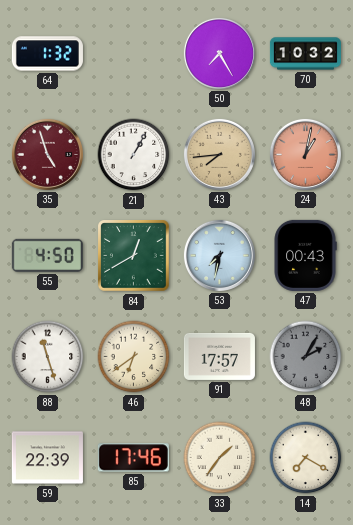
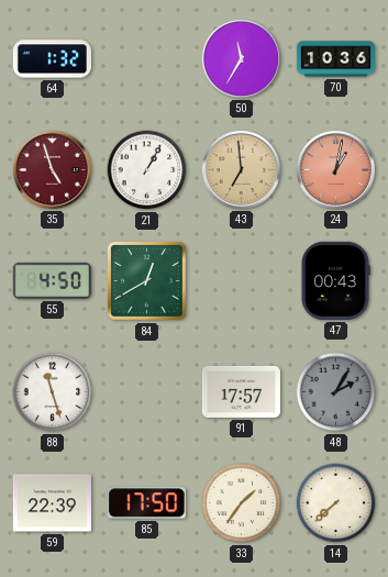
50: 7:25 -> 11:35
70: 10:32 -> 10:36
43: 7:44 -> 6:59
53: 7:32 -> none
46: 6:39 -> none
85: 17:46 -> 17:50
14: 7:20 -> 7:38
